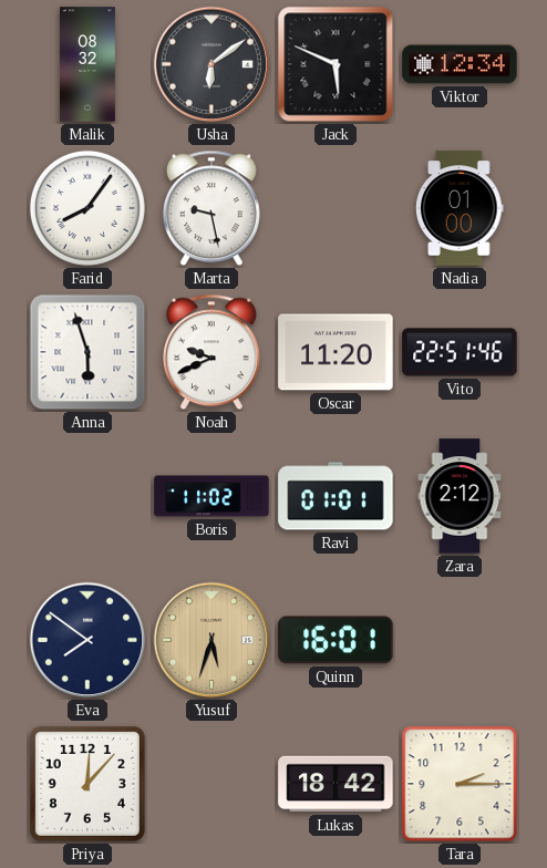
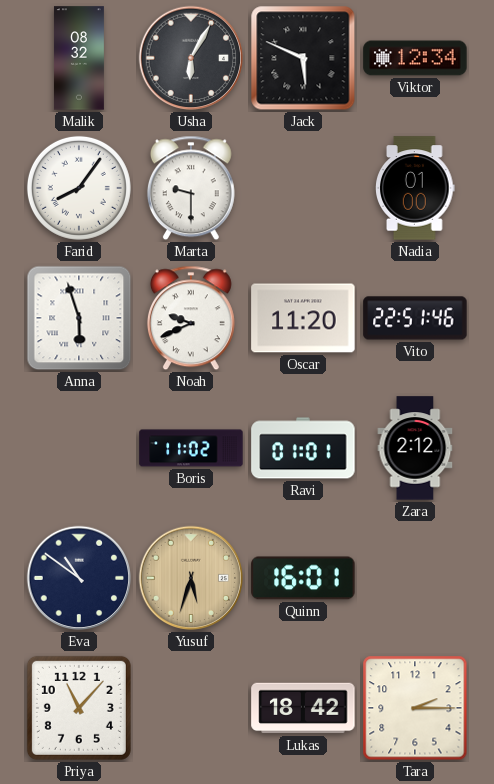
Usha: 6:09 -> 6:05
Marta: 9:28 -> 9:30
Eva: 7:51 -> 10:51
Priya: 12:07 -> 11:07
